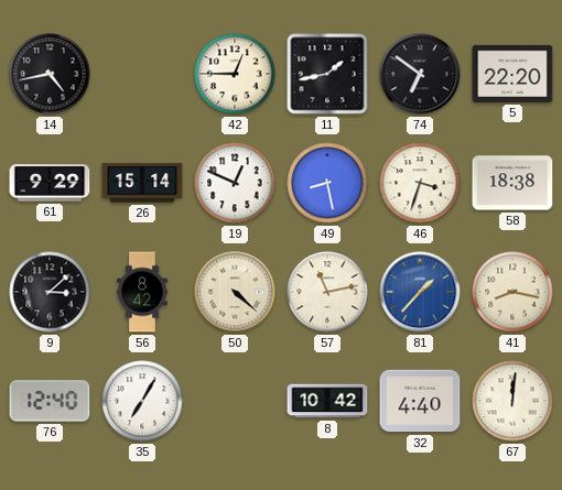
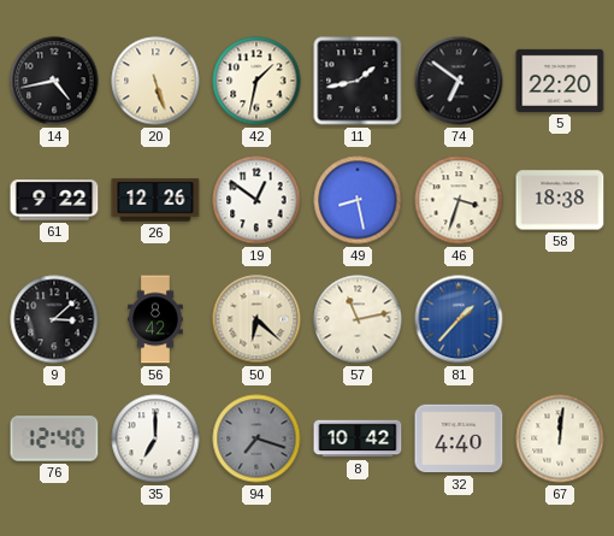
20: none -> 5:27
42: 12:45 -> 1:32
61: 9:29 -> 9:22
26: 15:14 -> 12:26
19: 12:49 -> 12:51
50: 4:22 -> 6:22
41: 8:17 -> none
35: 7:05 -> 7:00
94: none -> 7:18
